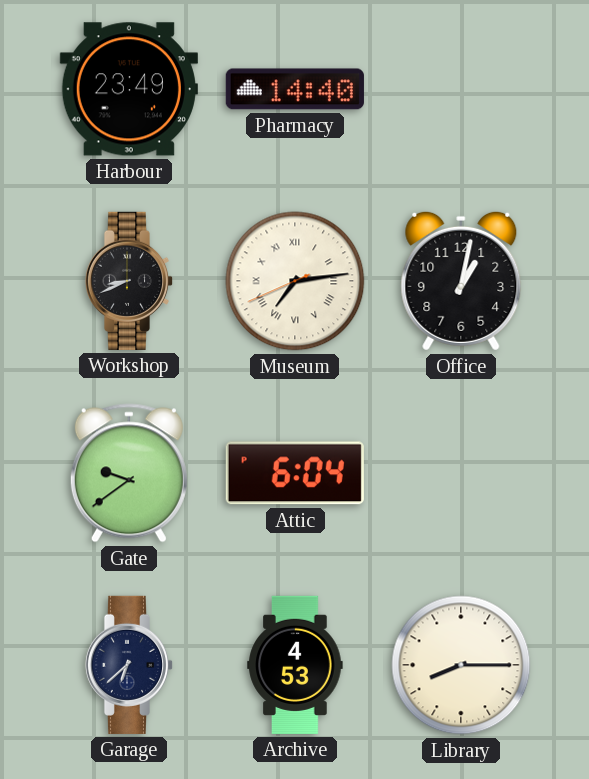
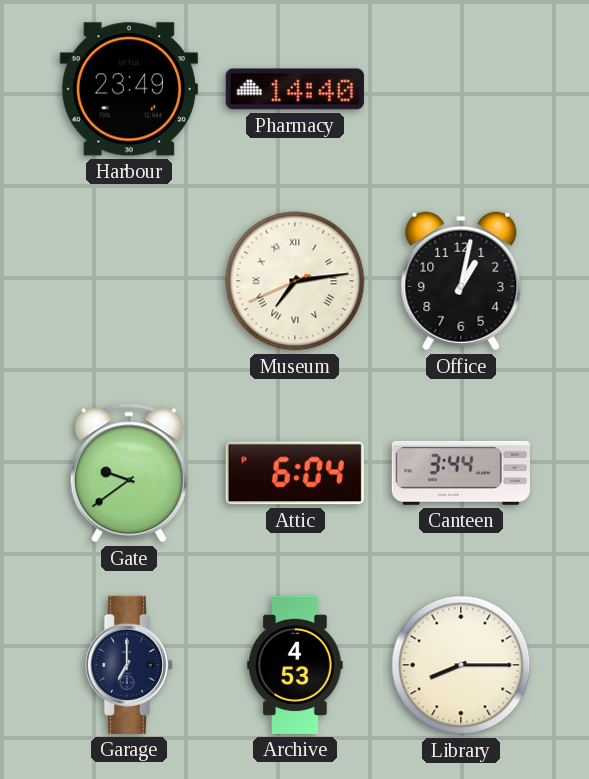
Workshop: 8:41 -> none
Canteen: none -> 3:44
Garage: 6:38 -> 7:00
